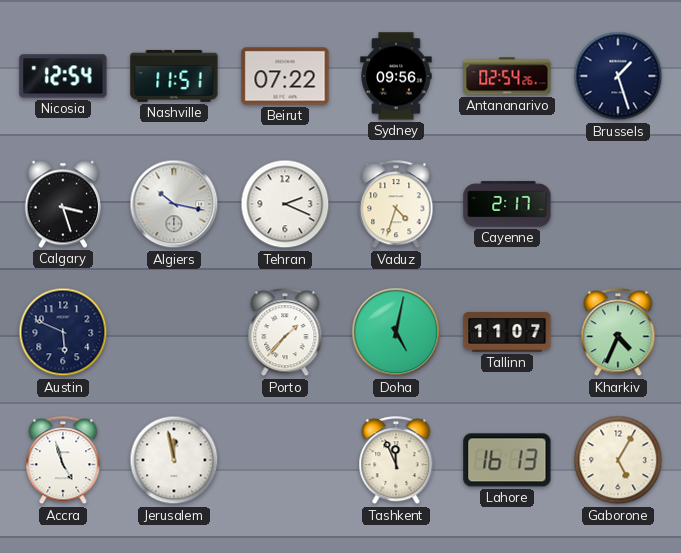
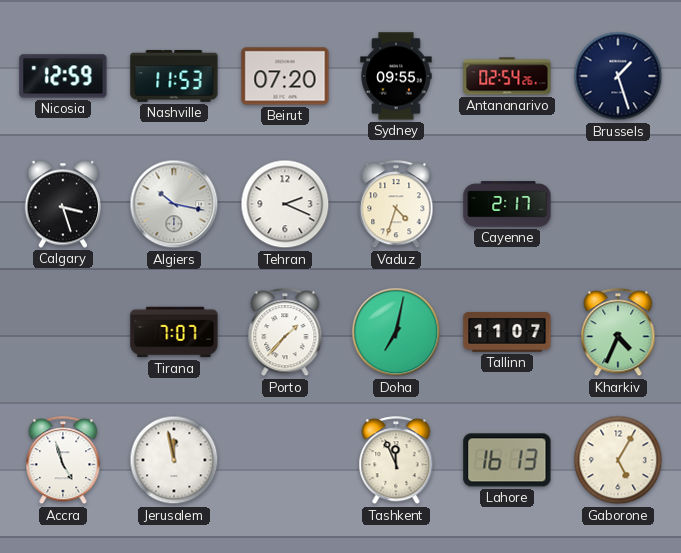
Nicosia: 12:54 -> 12:59
Nashville: 11:51 -> 11:53
Beirut: 07:22 -> 07:20
Sydney: 09:56 -> 09:55
Austin: 5:49 -> none
Tirana: none -> 7:07
Doha: 5:02 -> 7:02
